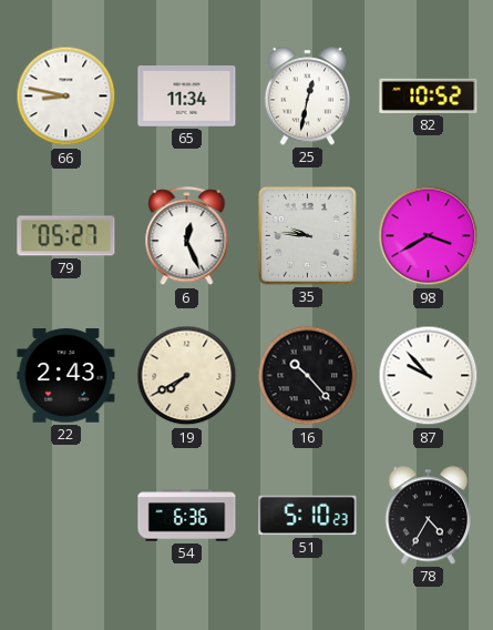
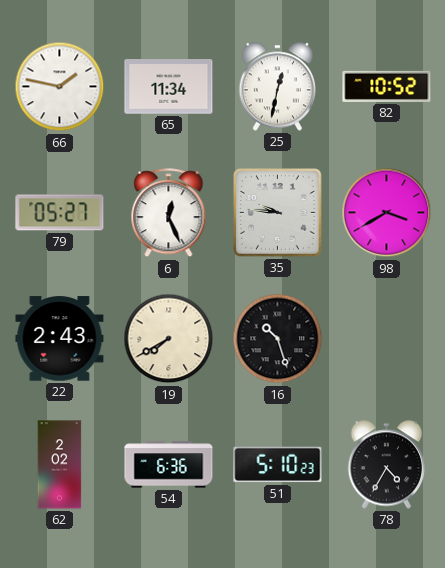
66: 8:47 -> 1:47
16: 10:23 -> 10:27
87: 9:53 -> none
62: none -> 2:02
